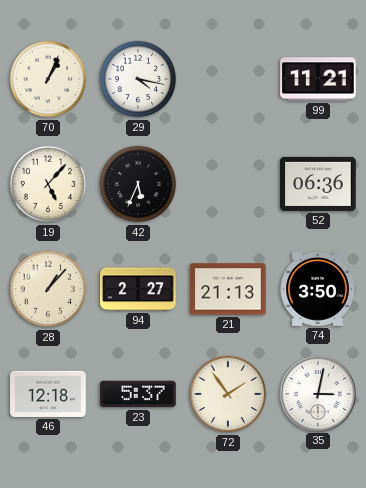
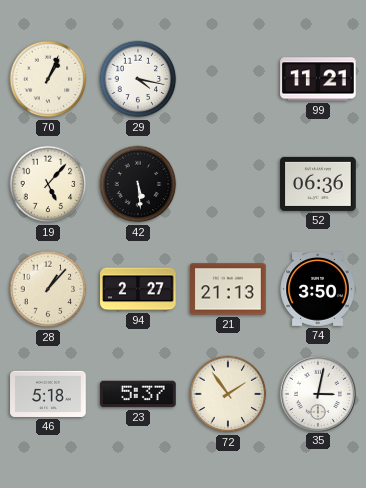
42: 5:34 -> 5:29
46: 12:18 -> 5:18
